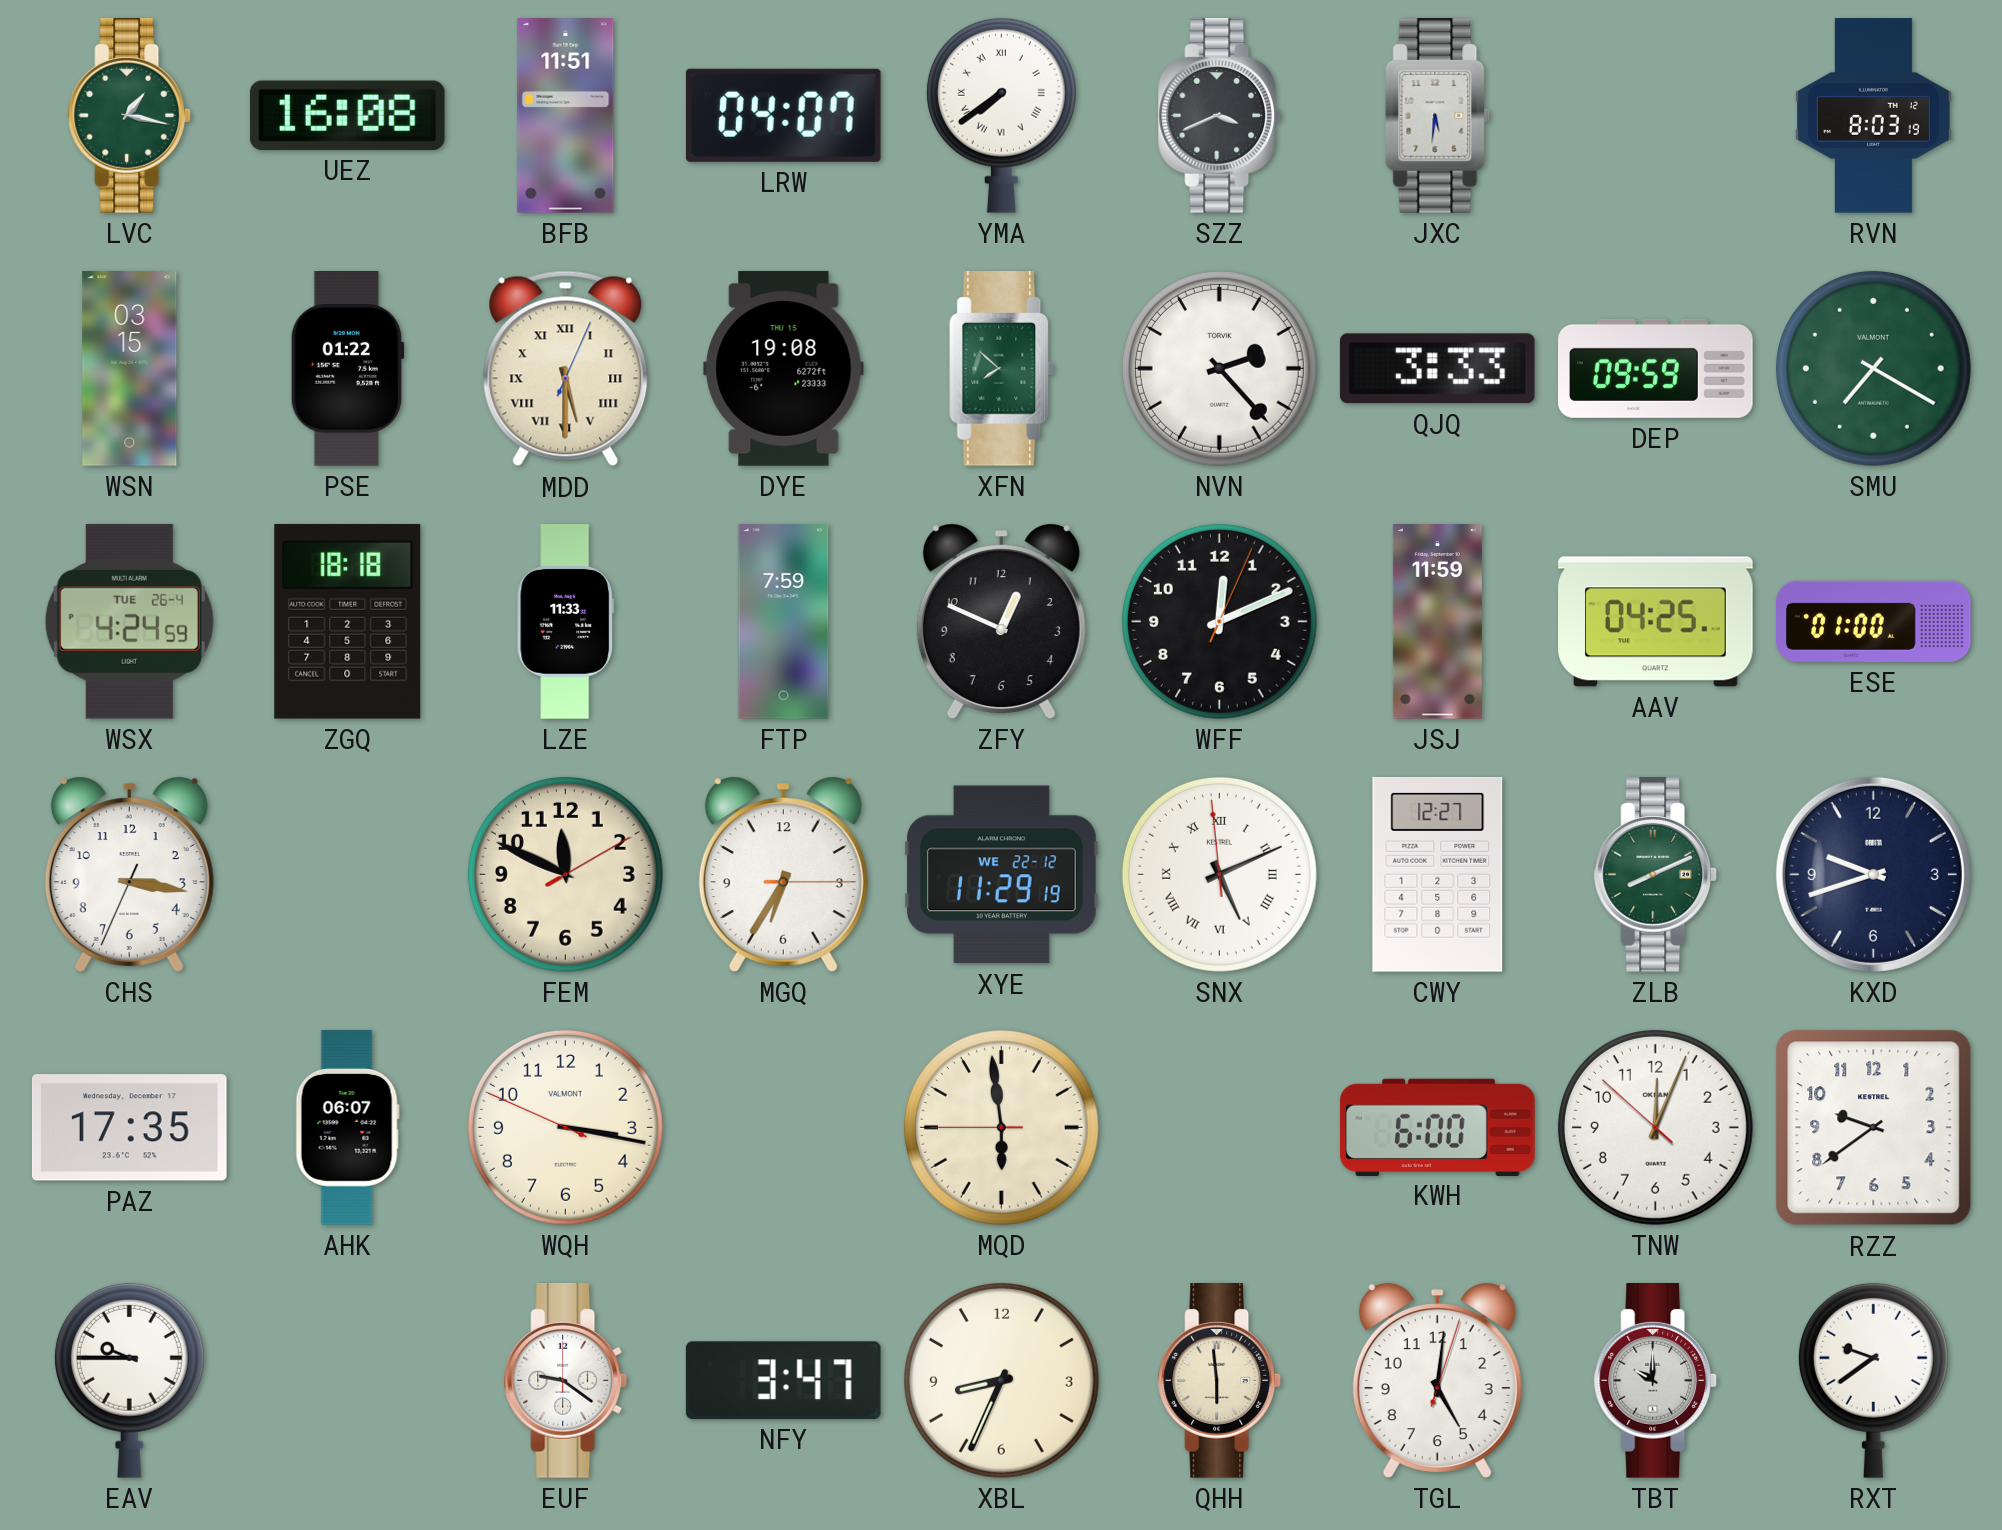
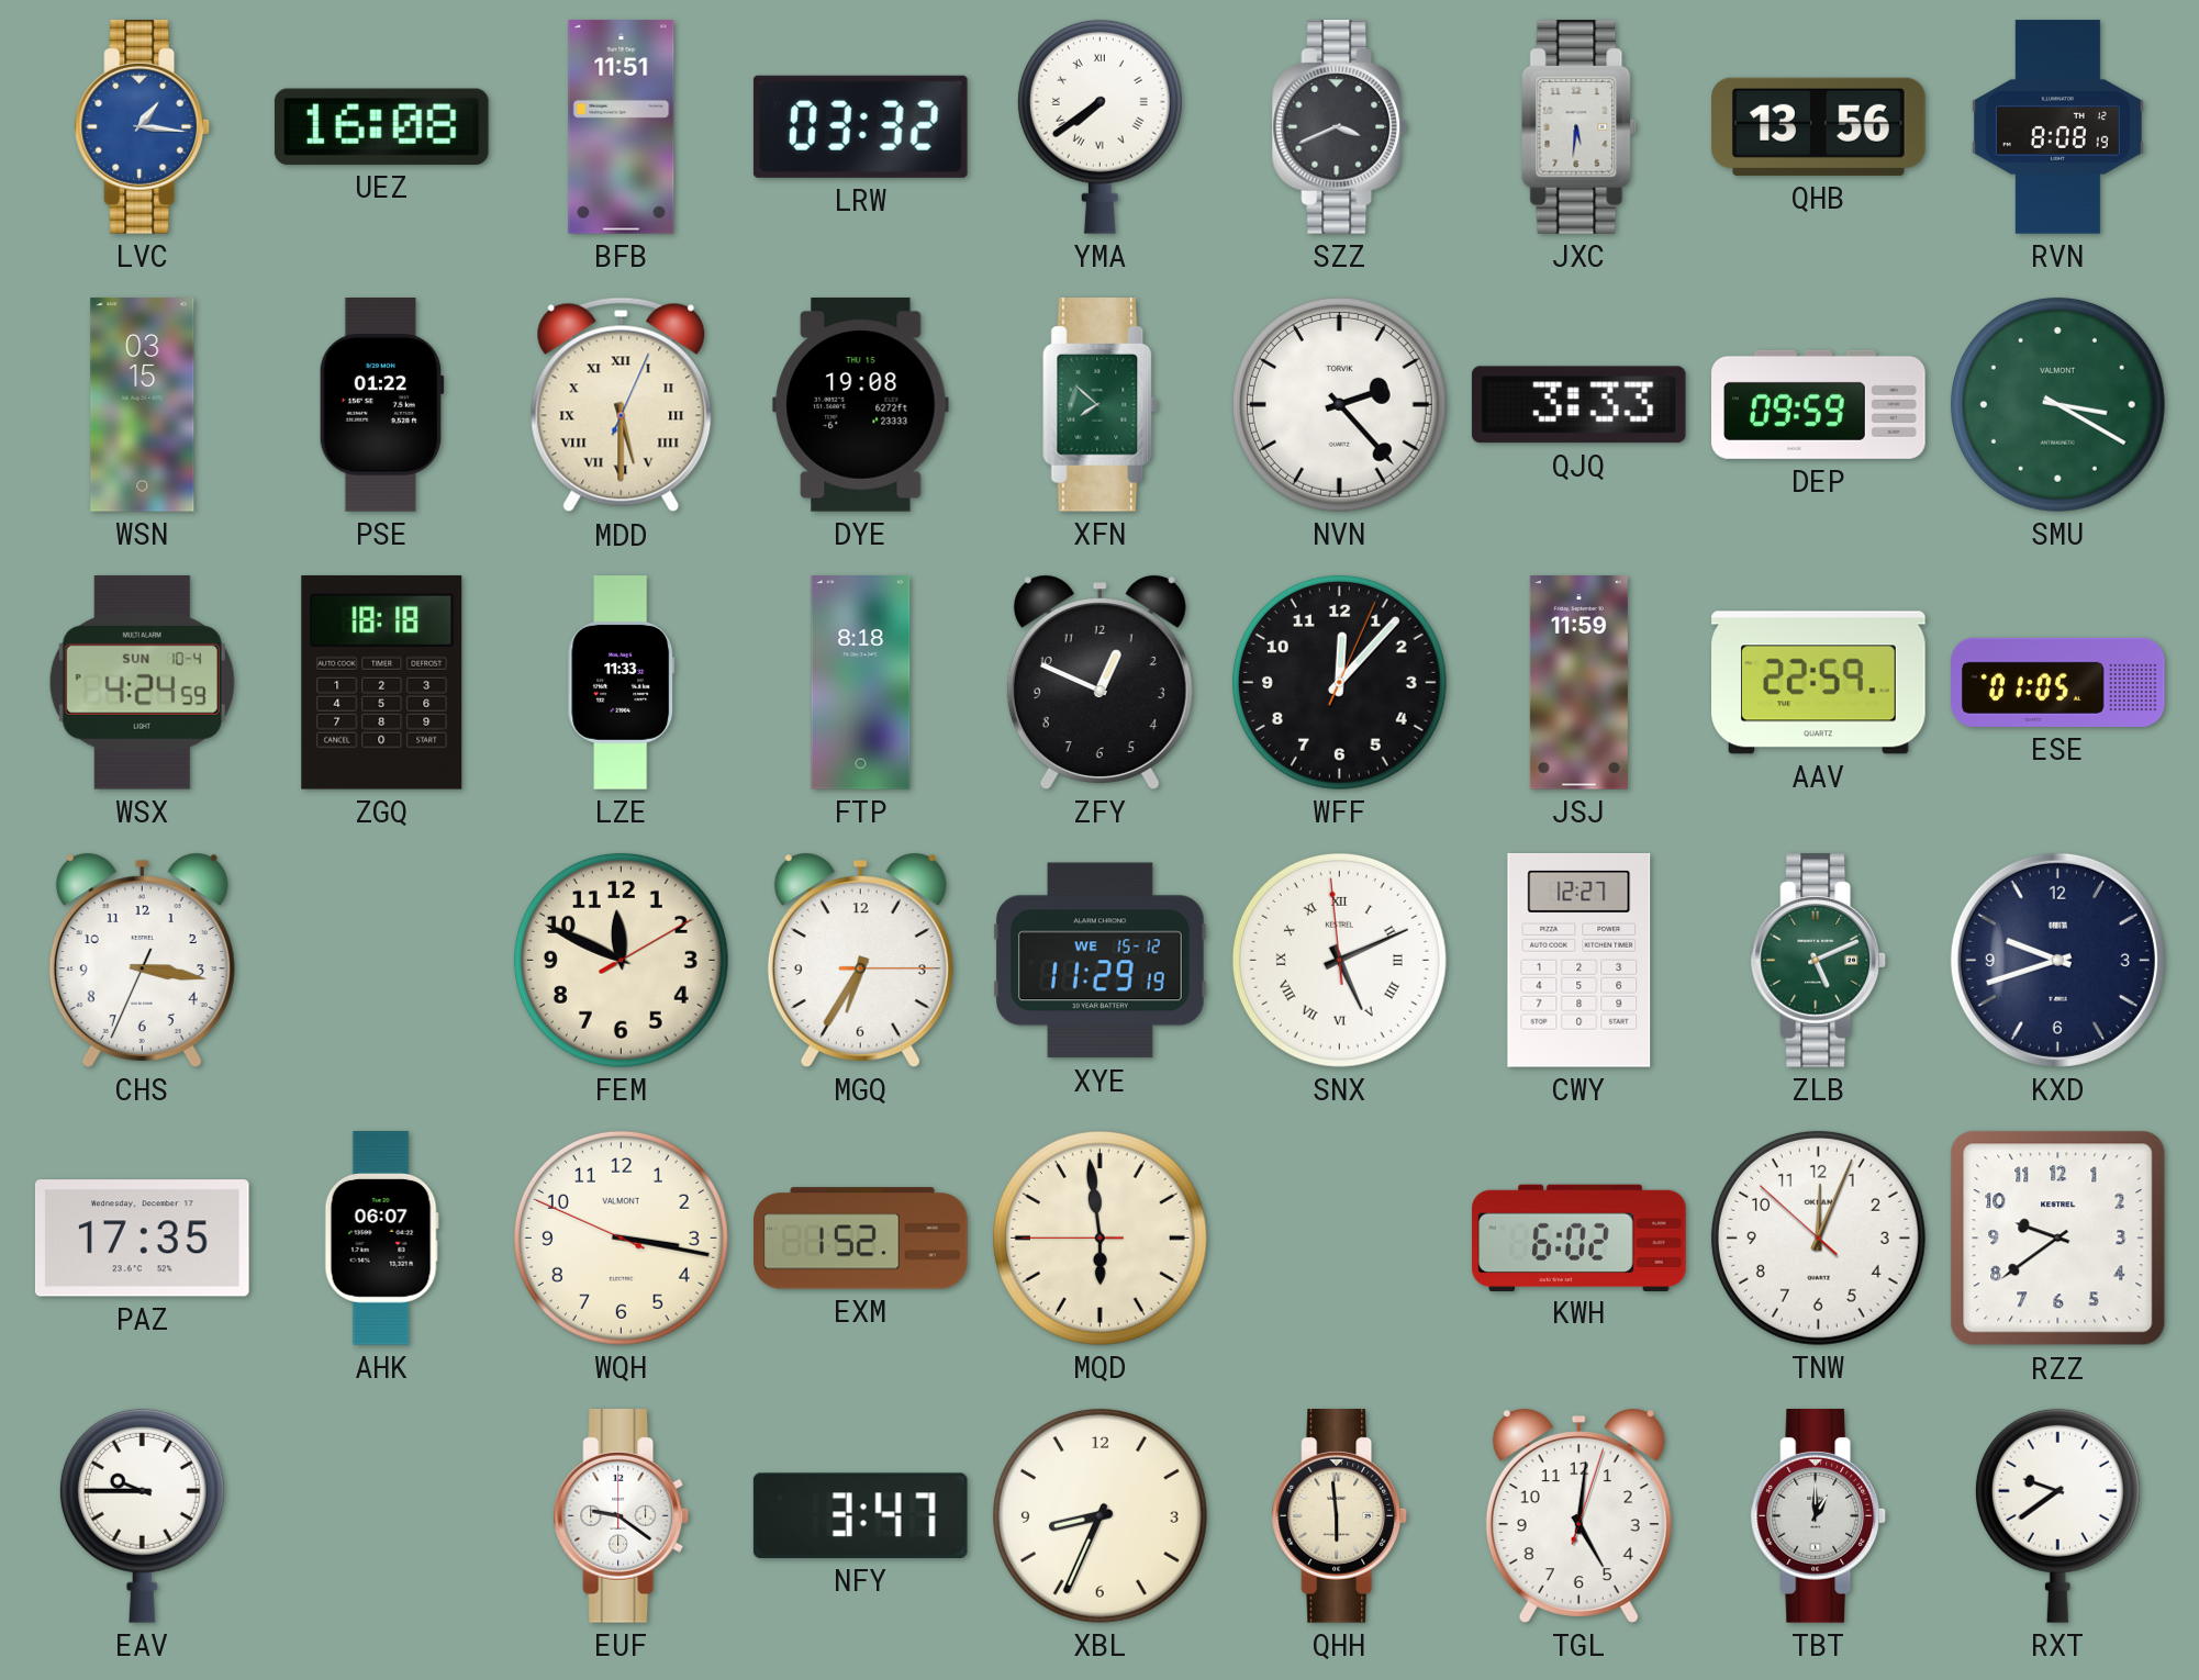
LVC: 1:17 -> 1:16
LVC dial: green -> blue
LRW: 04:07 -> 03:32
QHB: none -> 13:56
RVN: 8:03 -> 8:08
SMU: 7:20 -> 3:20
WSX date: TUE 26-4 -> SUN 10-4
FTP: 7:59 -> 8:18
WFF: 12:11 -> 12:07
AAV: 04:25 -> 22:59
ESE: 01:00 -> 01:05
XYE date: WE 22-12 -> WE 15-12
ZLB: 8:11 -> 5:11
EXM: none -> 1:52
KWH: 6:00 -> 6:02
TBT: 10:00 -> 1:00
